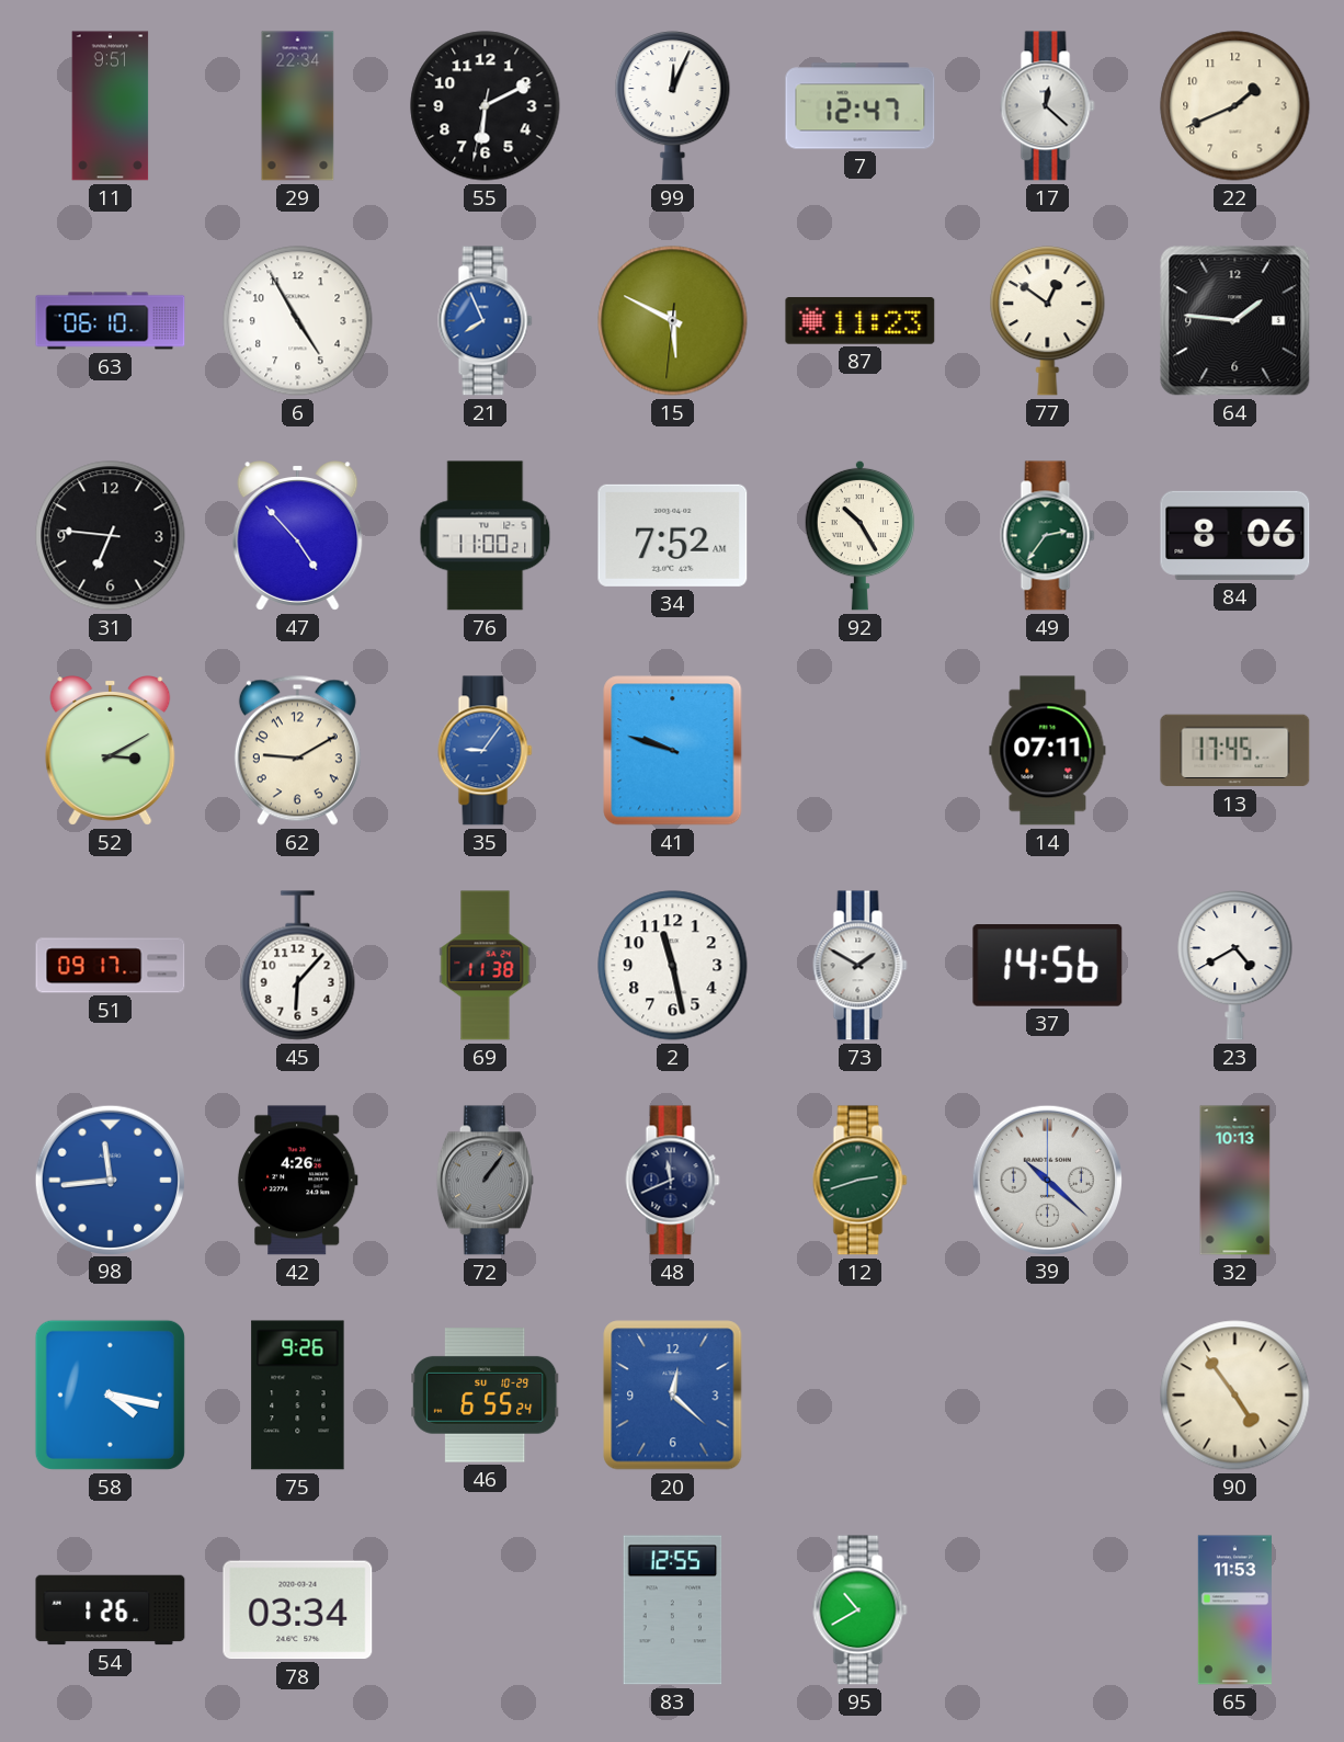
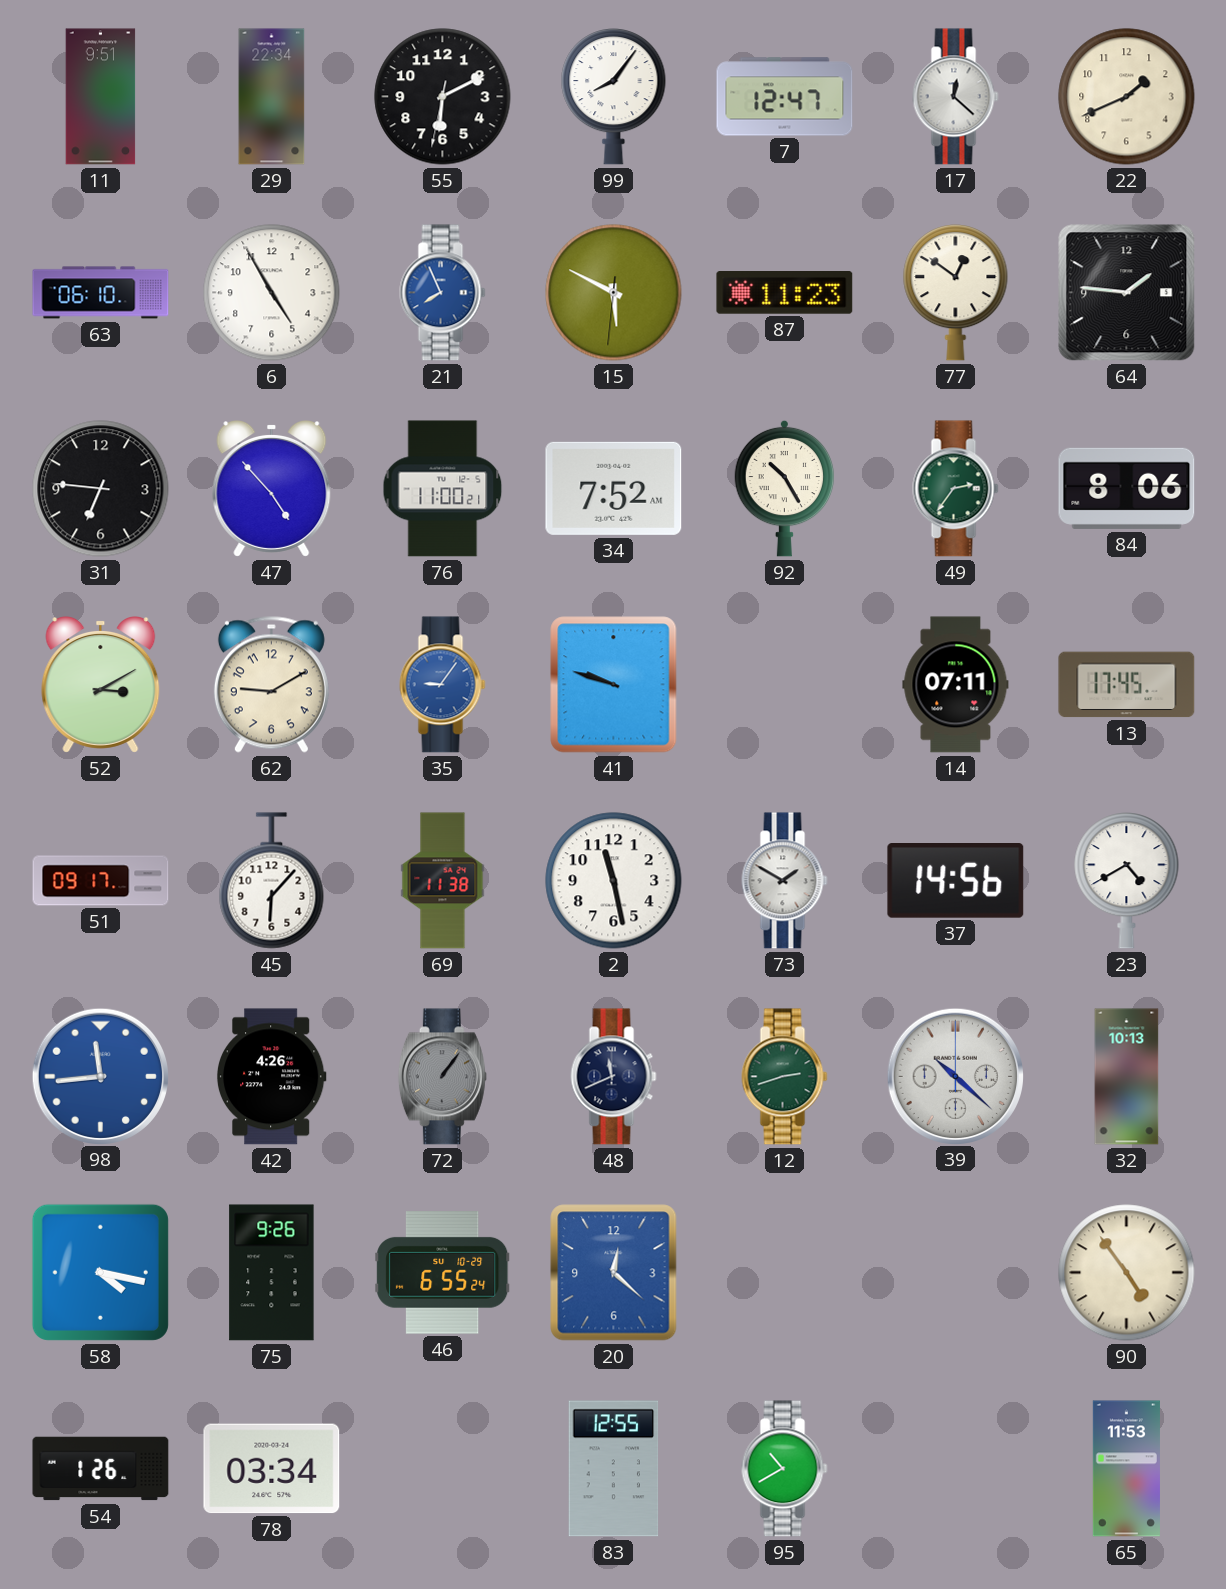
99: 12:04 -> 8:06
